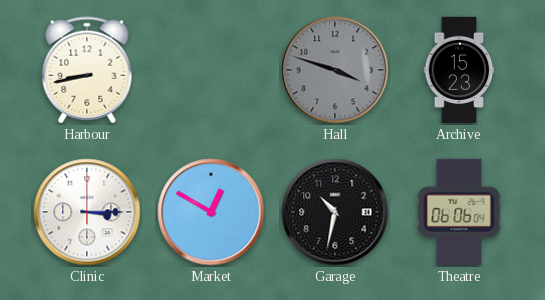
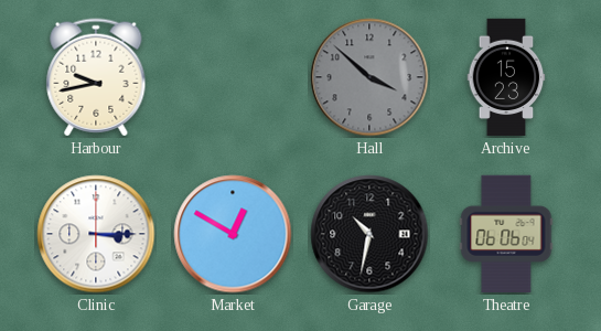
Harbour: 8:43 -> 9:43
Hall: 3:48 -> 3:52
